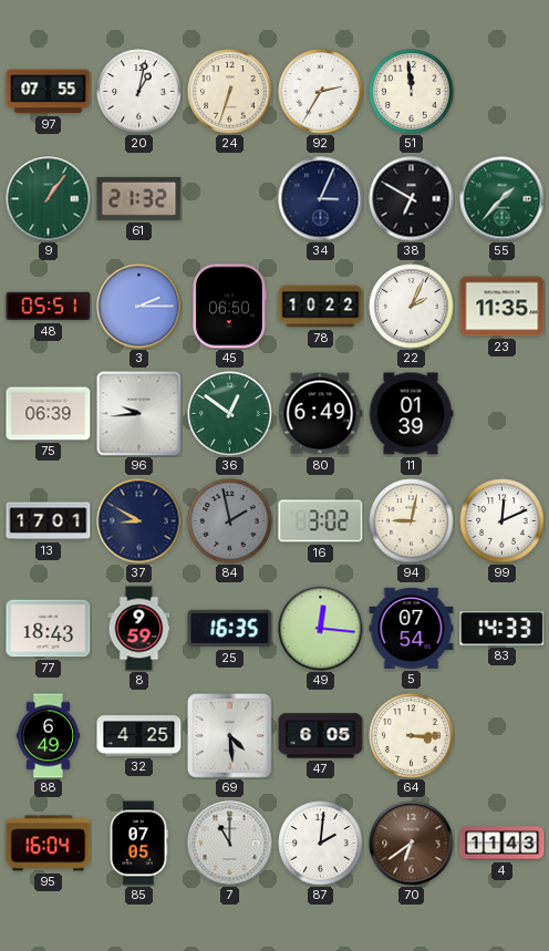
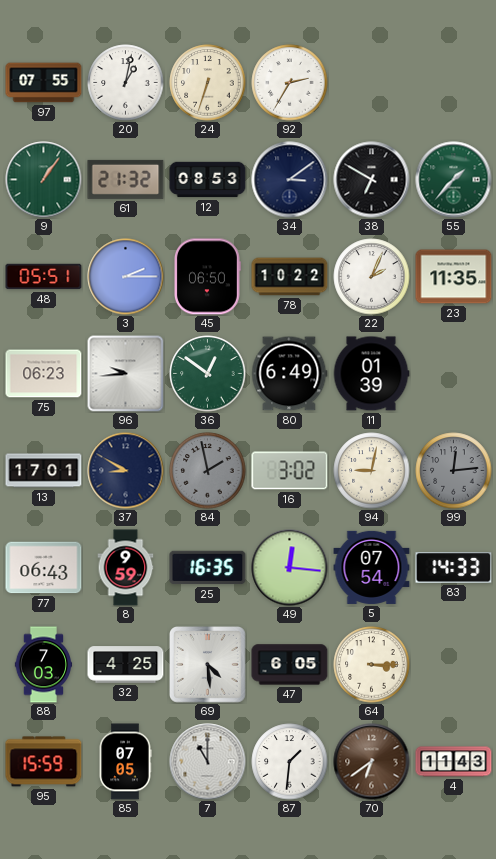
51: 11:59 -> none
12: none -> 08:53
34: 3:04 -> 3:09
75: 06:39 -> 06:23
99: 12:11 -> 12:14
99 dial: white -> grey
77: 18:43 -> 06:43
88: 6:49 -> 7:03
95: 16:04 -> 15:59
87: 2:01 -> 1:31
